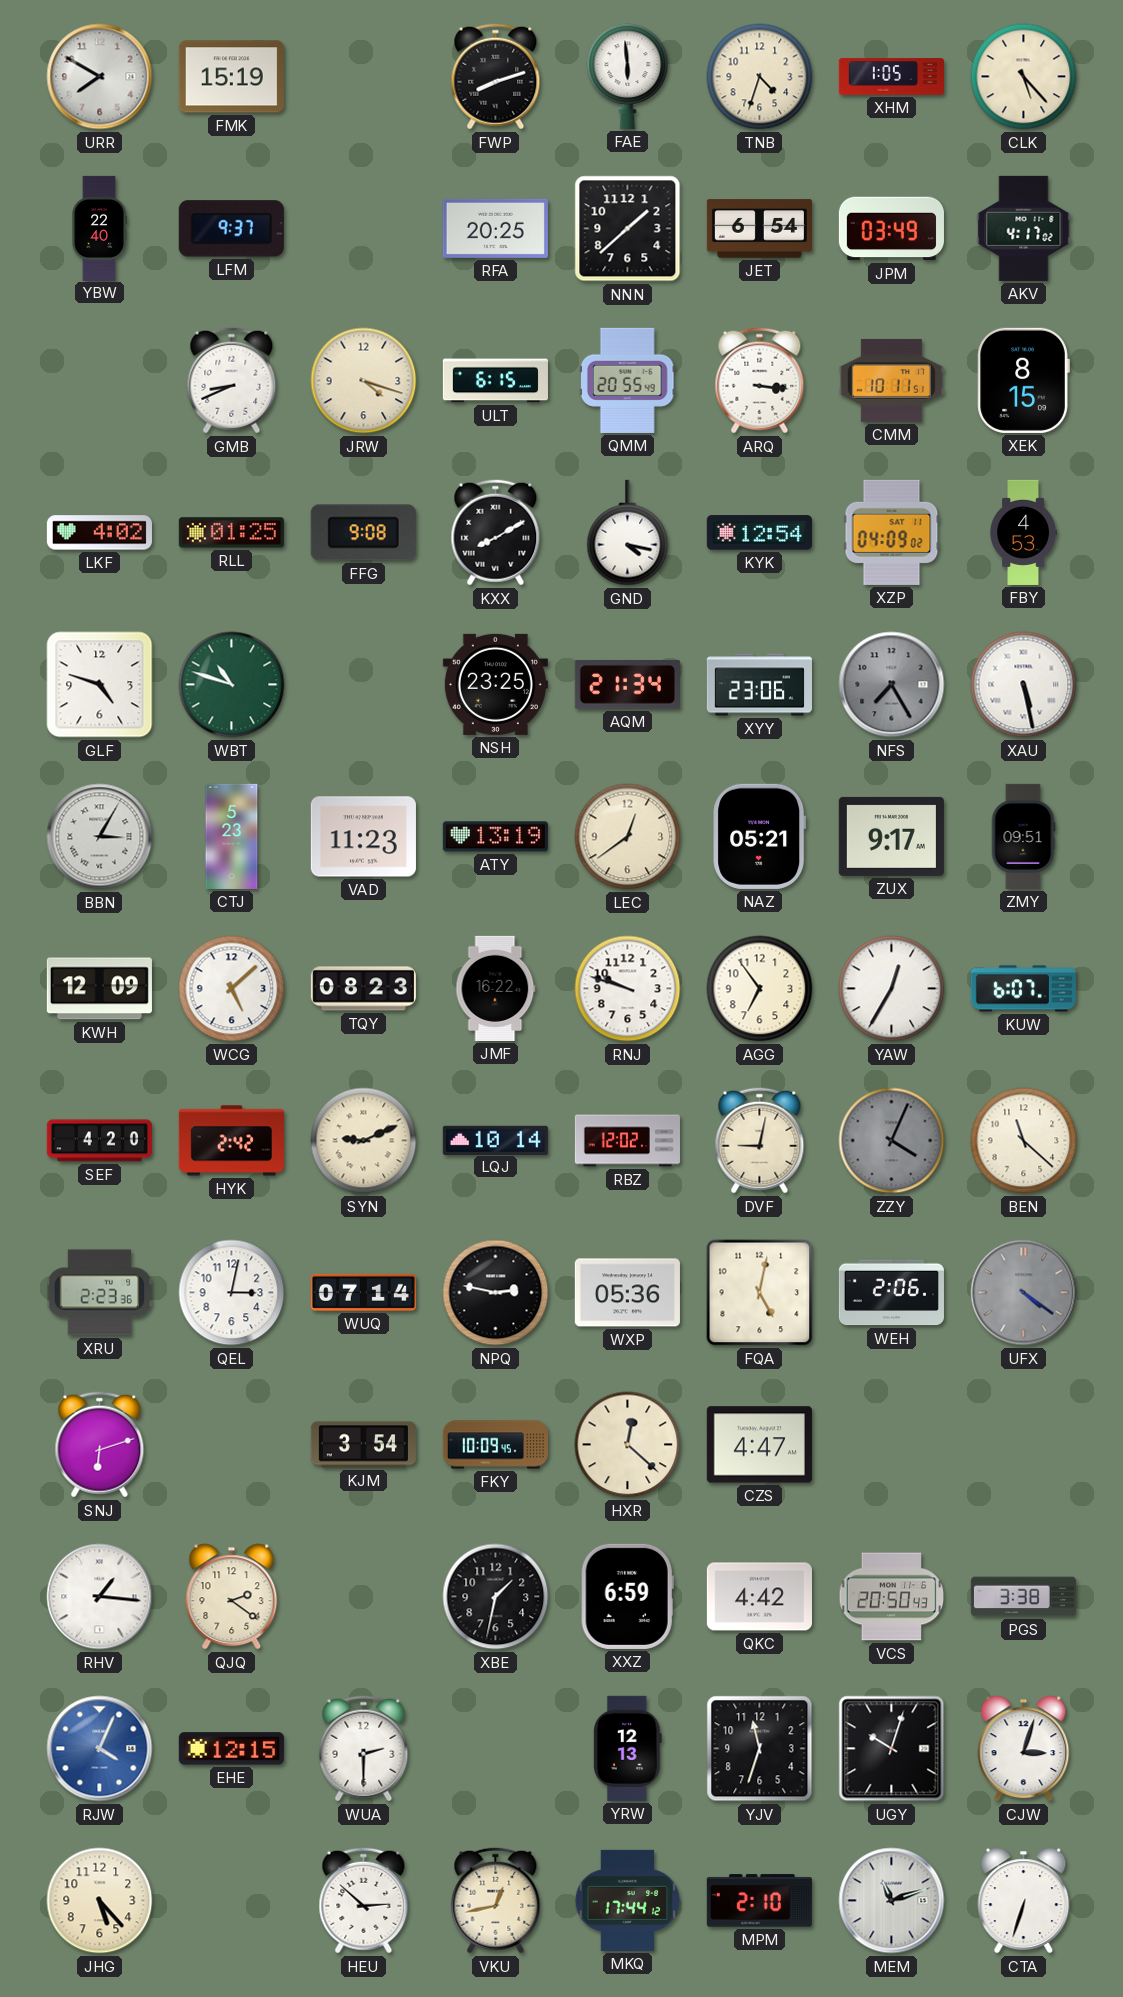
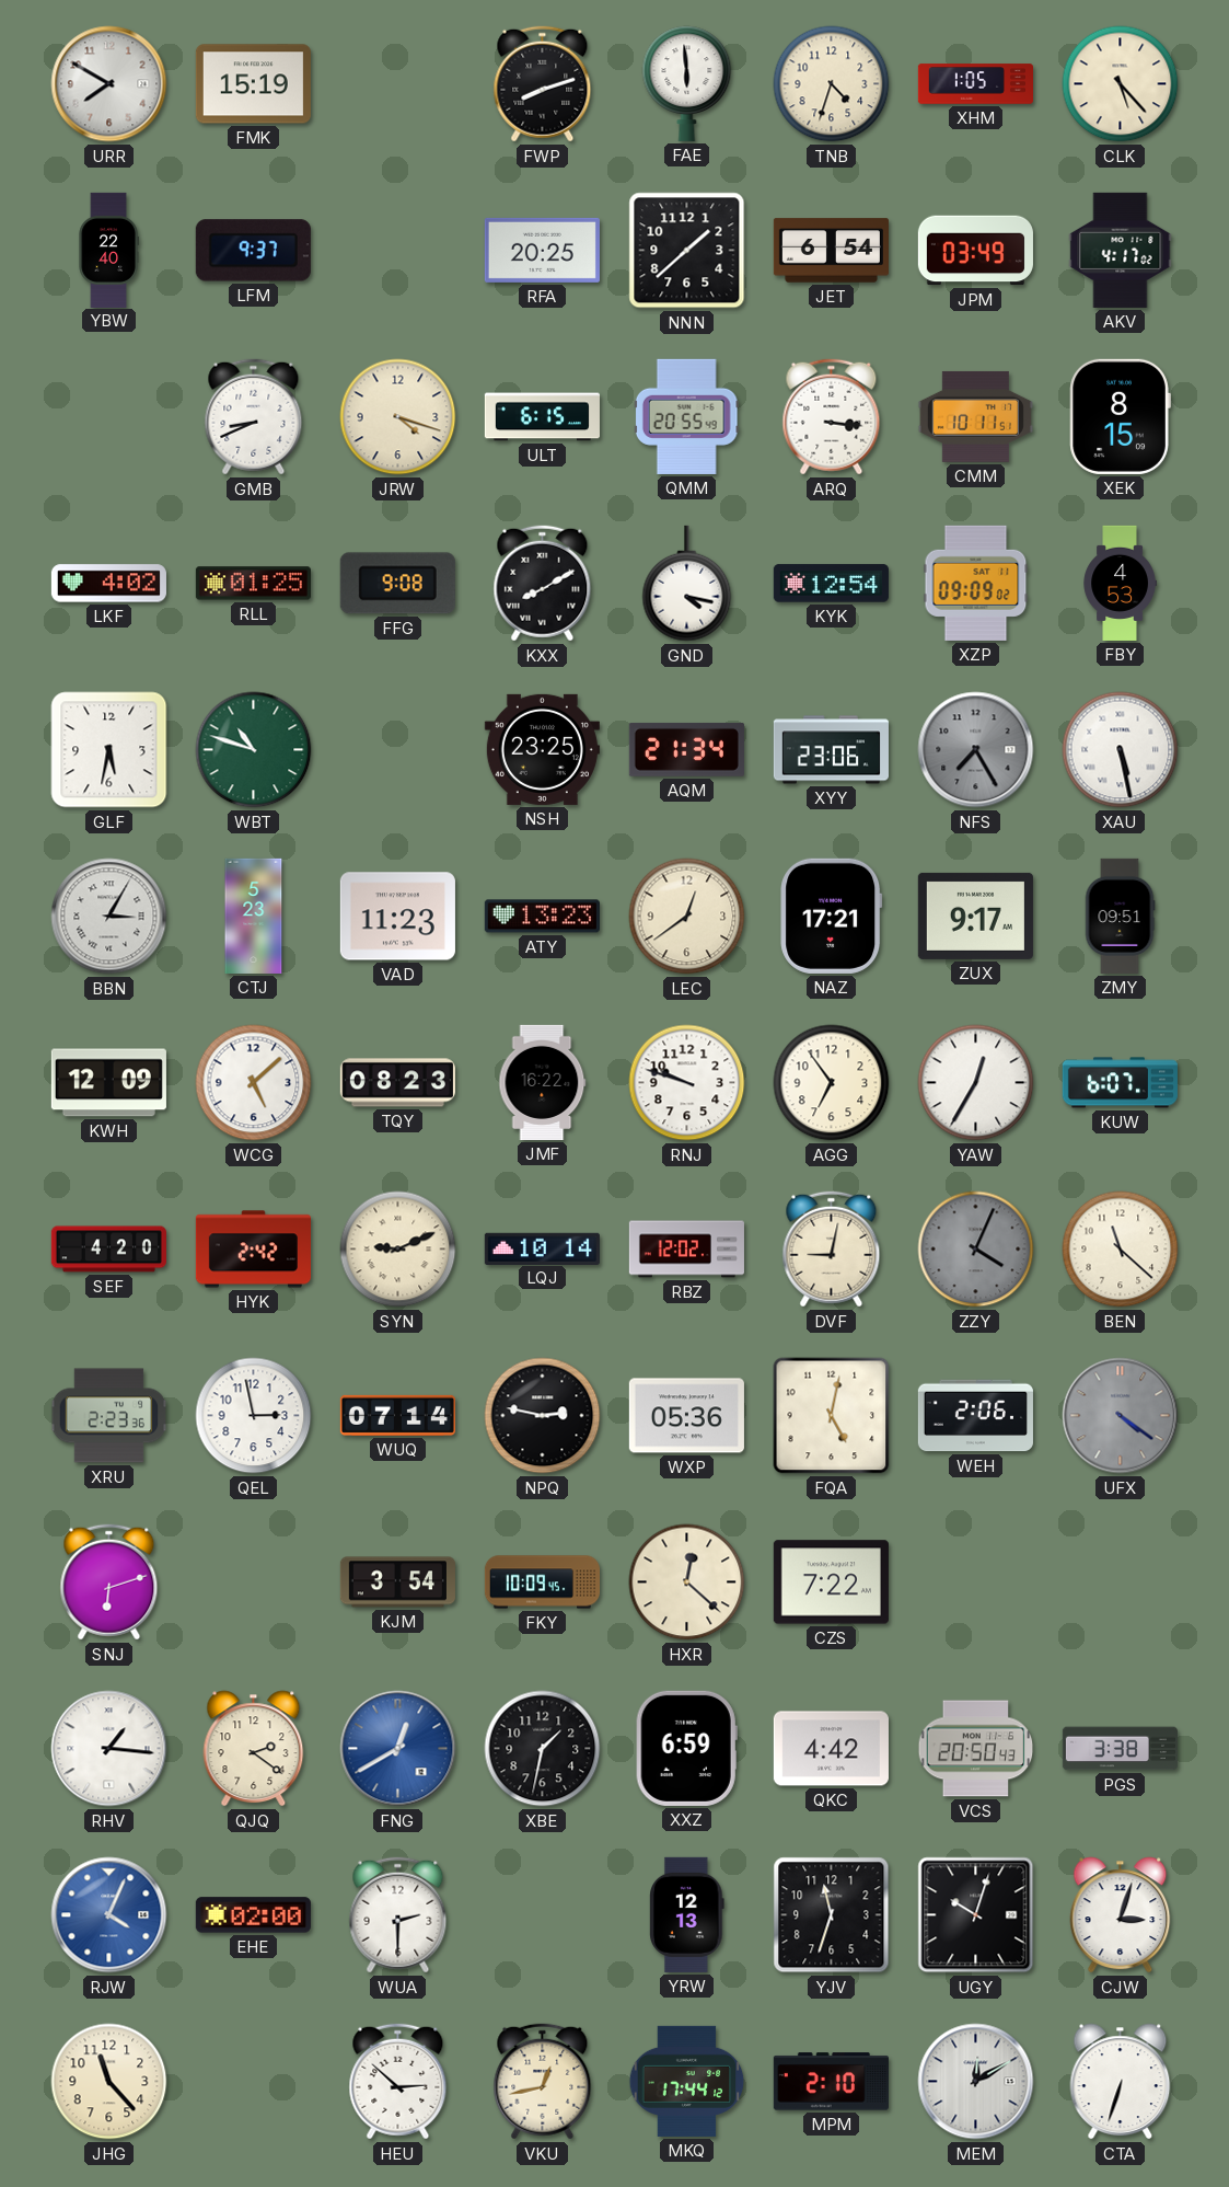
XZP: 04:09 -> 09:09
GLF: 4:48 -> 5:32
ATY: 13:19 -> 13:23
NAZ: 05:21 -> 17:21
QEL: 3:02 -> 2:58
CZS: 4:47 -> 7:22
FNG: none -> 12:40
EHE: 12:15 -> 02:00
JHG: 5:23 -> 11:23
MEM: 11:12 -> 12:10
